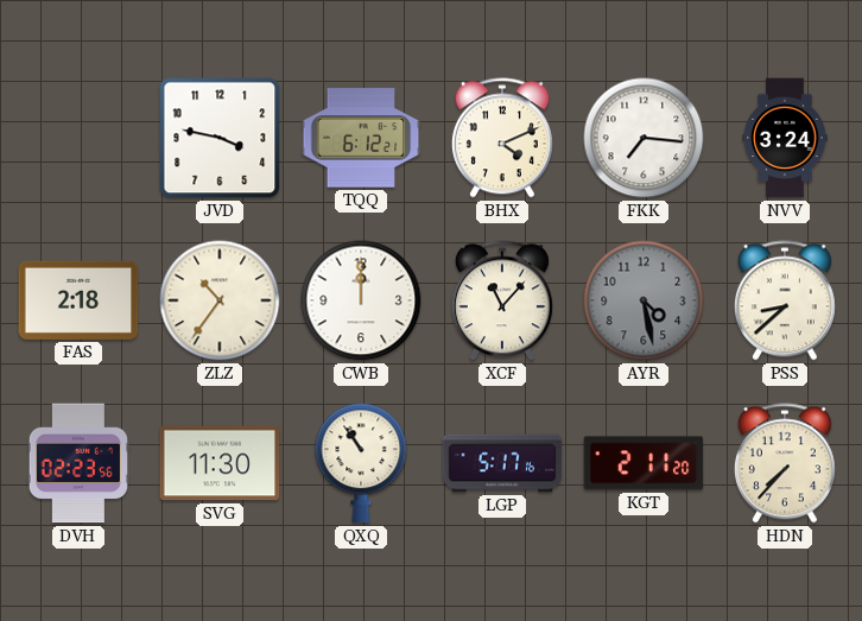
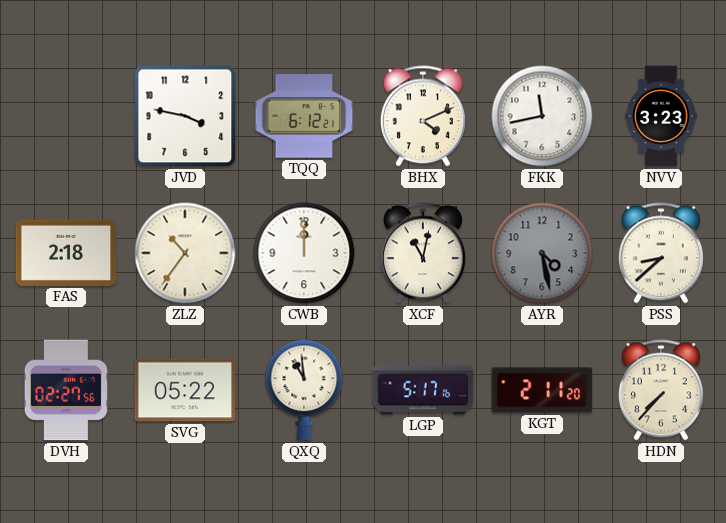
FKK: 7:16 -> 11:43
NVV: 3:24 -> 3:23
XCF: 11:07 -> 11:02
DVH: 02:23 -> 02:27
SVG: 11:30 -> 05:22
QXQ: 10:54 -> 10:59
